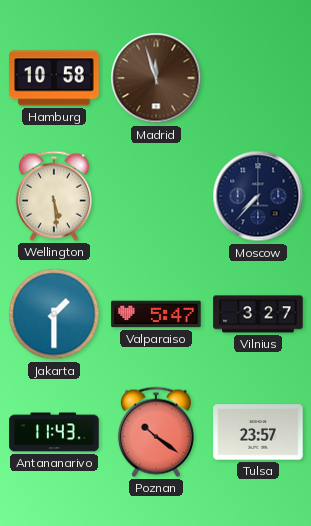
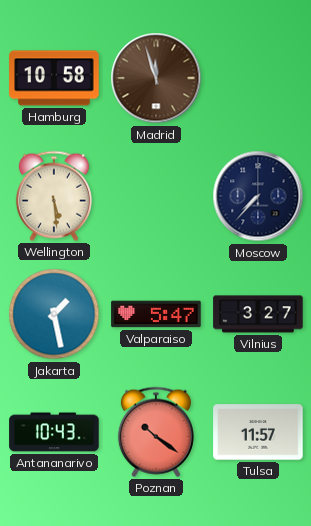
Jakarta: 1:30 -> 1:28
Antananarivo: 11:43 -> 10:43
Tulsa: 23:57 -> 11:57
